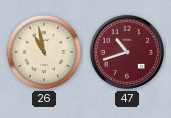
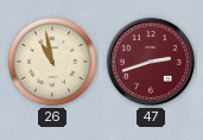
47: 10:42 -> 2:42
